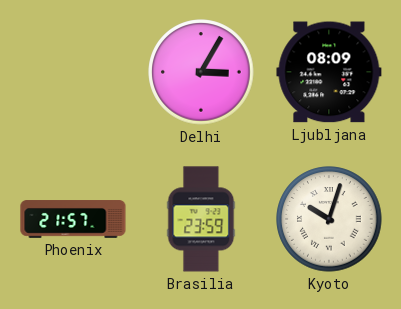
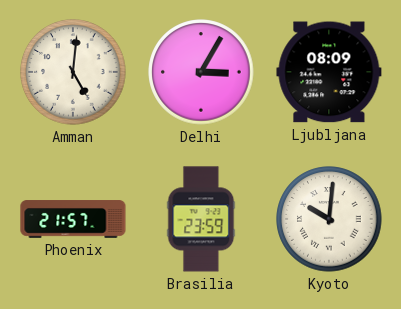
Amman: none -> 5:01
Kyoto: 10:03 -> 10:01
